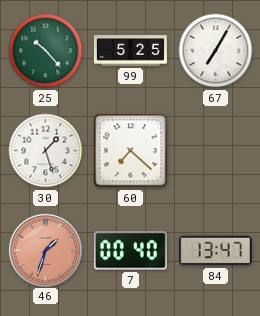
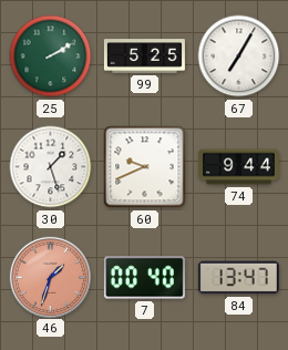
25: 10:23 -> 2:10
60: 7:22 -> 9:41
74: none -> 9:44
